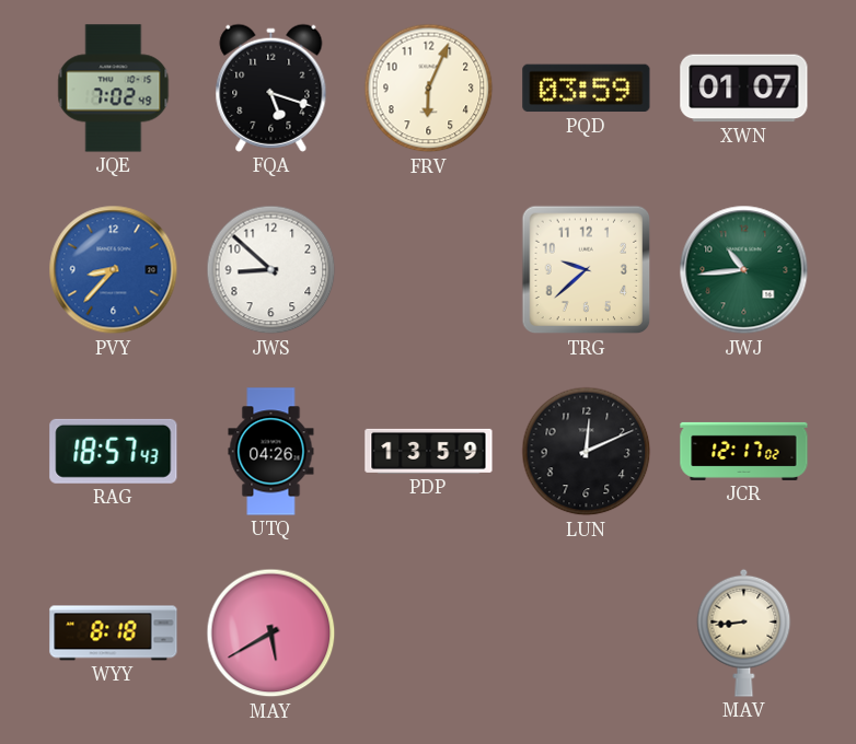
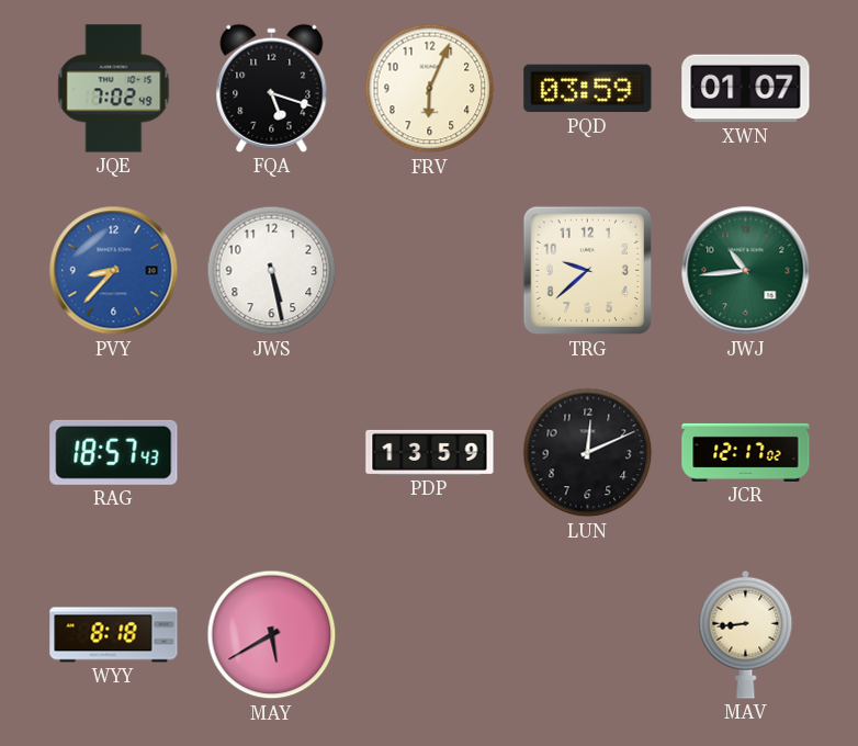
JWS: 8:52 -> 5:28
UTQ: 04:26 -> none
